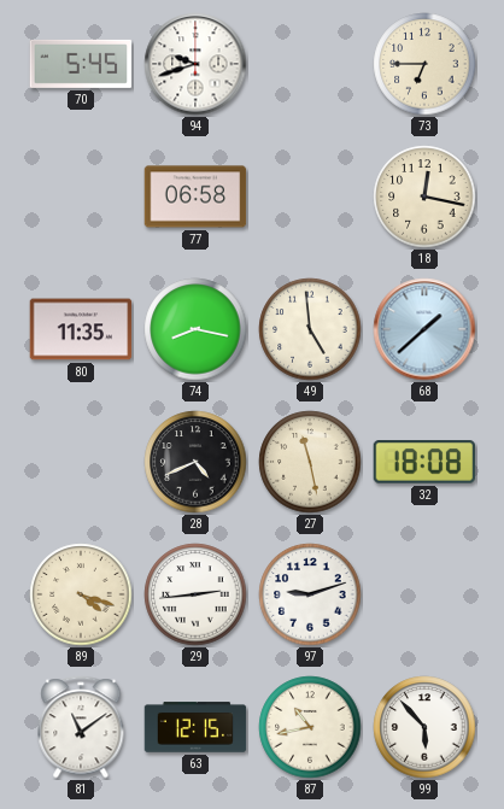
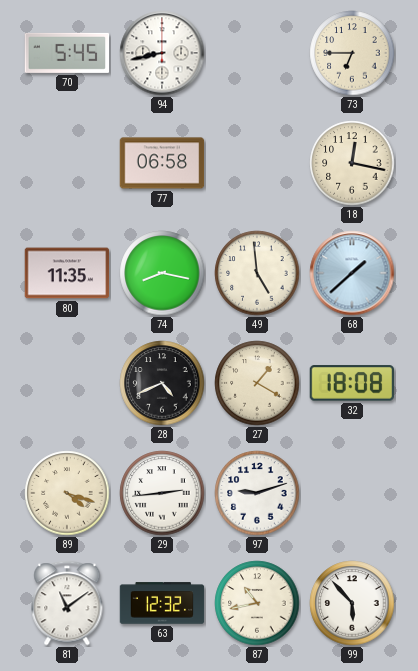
94: 9:42 -> 8:43
27: 11:28 -> 1:20
63: 12:15 -> 12:32
